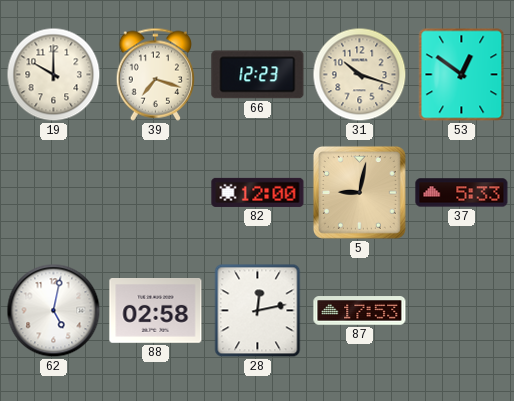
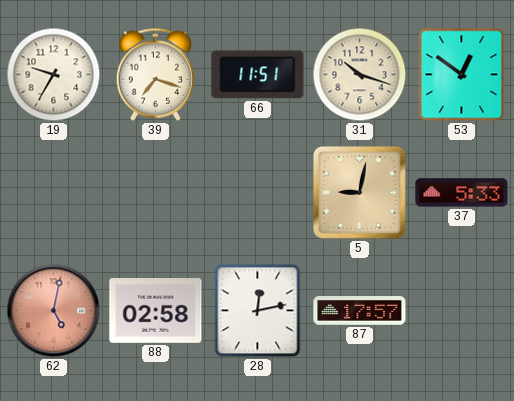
19: 10:00 -> 9:35
66: 12:23 -> 11:51
82: 12:00 -> none
62 dial: white -> salmon
87: 17:53 -> 17:57
